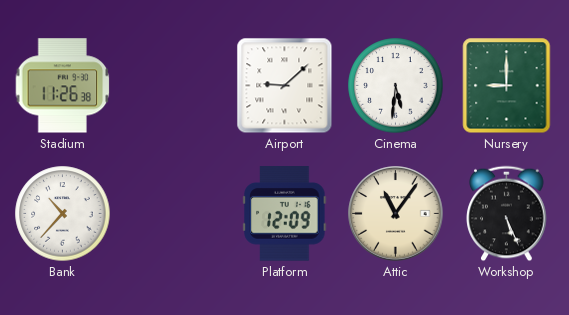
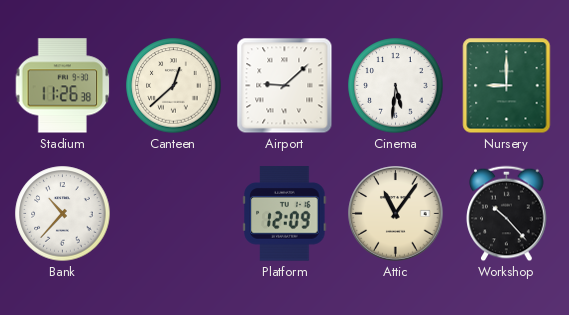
Canteen: none -> 12:38
Workshop: 5:26 -> 10:23
